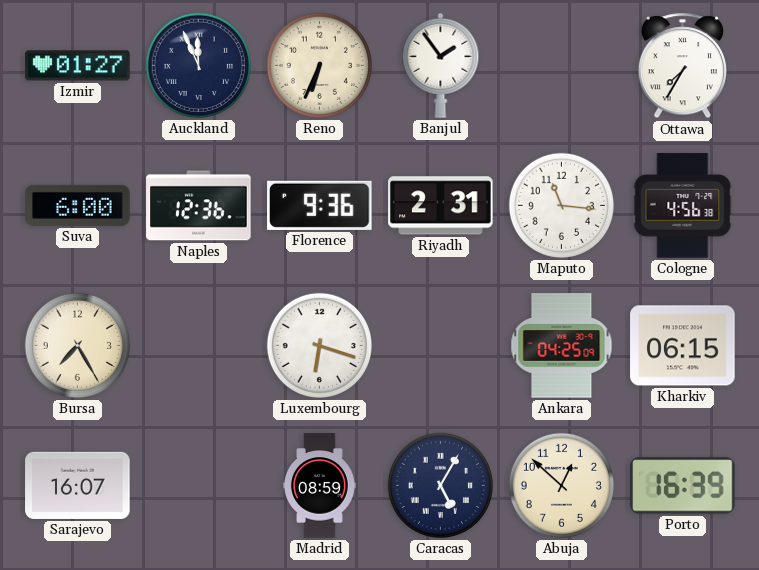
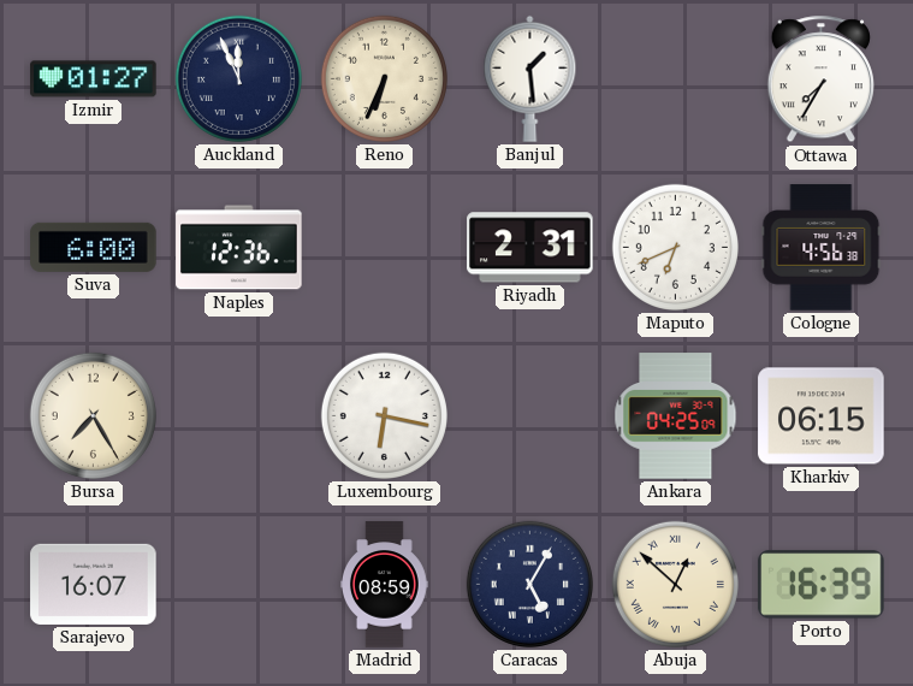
Banjul: 1:54 -> 1:29
Florence: 9:36 -> none
Maputo: 11:16 -> 6:41
Luxembourg: 6:18 -> 6:17
Abuja numerals: Arabic -> Roman
